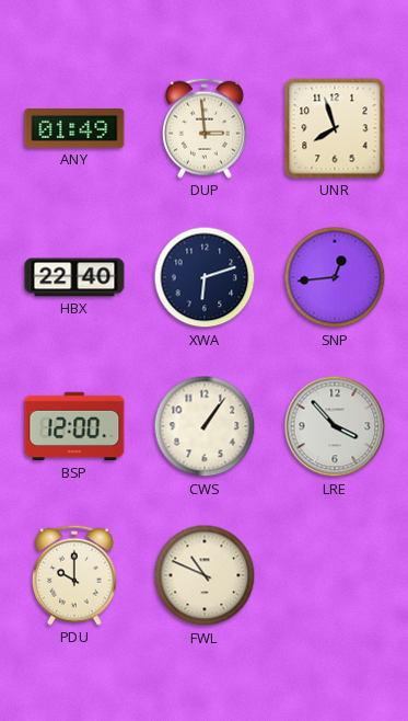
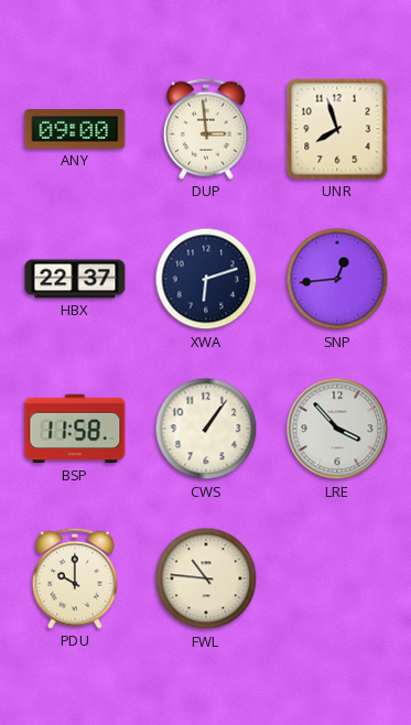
ANY: 01:49 -> 09:00
HBX: 22:40 -> 22:37
BSP: 12:00 -> 11:58
FWL: 10:49 -> 10:46
